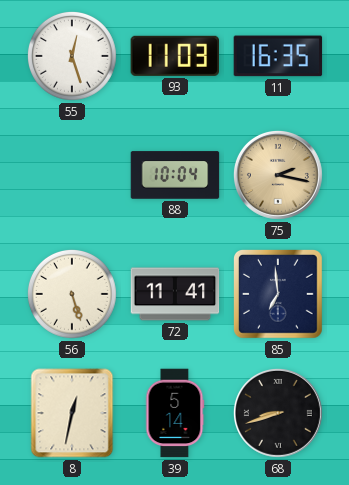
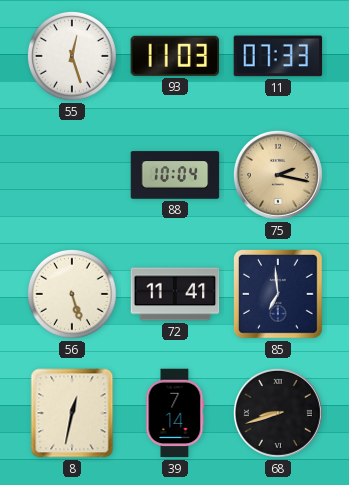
11: 16:35 -> 07:33
39: 5:14 -> 7:14
